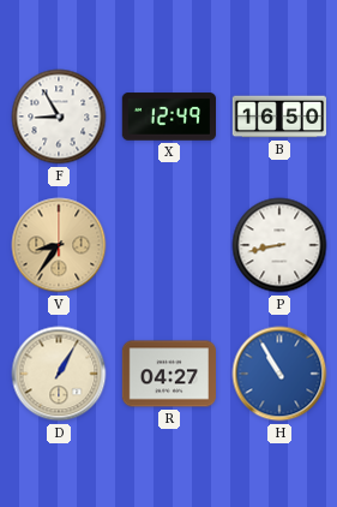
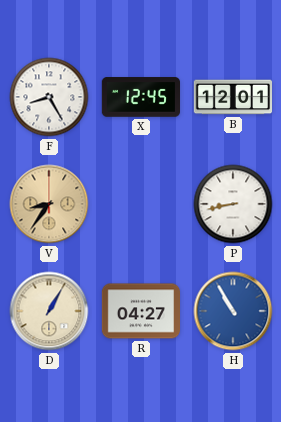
F: 8:55 -> 8:25
X: 12:49 -> 12:45
B: 16:50 -> 12:01
